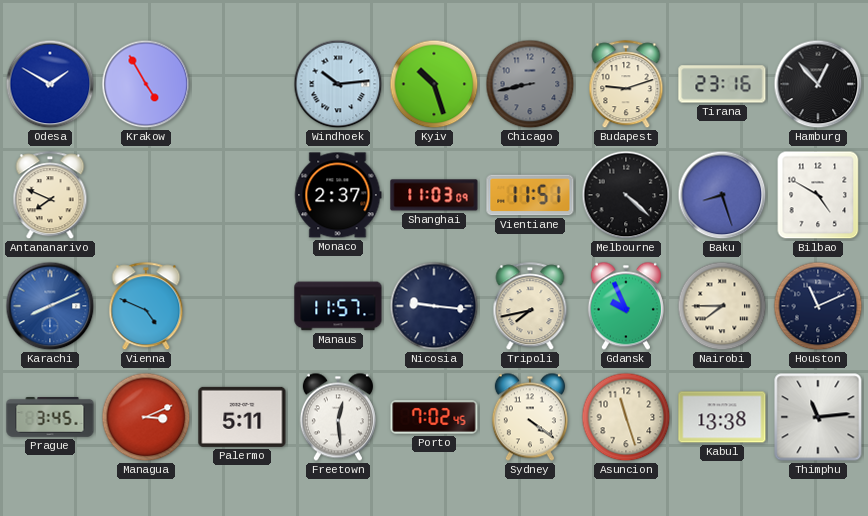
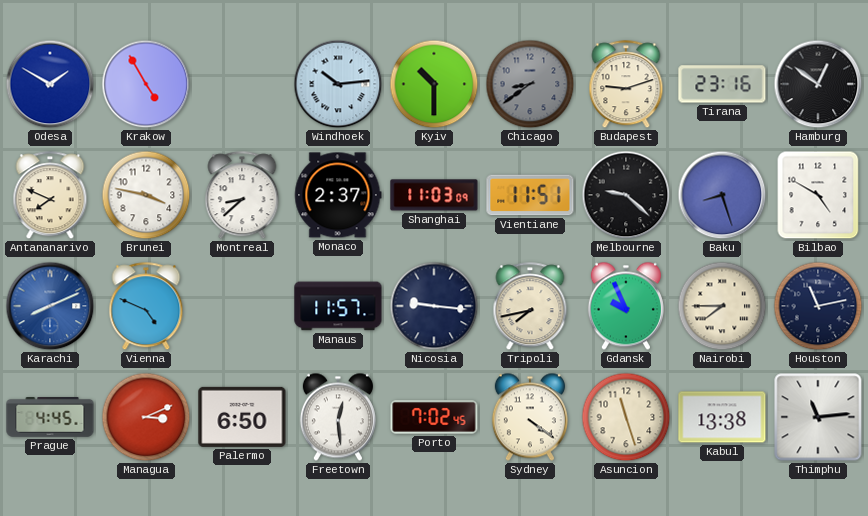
Kyiv: 10:27 -> 10:30
Chicago: 8:43 -> 8:39
Hamburg: 12:53 -> 12:51
Brunei: none -> 3:47
Montreal: none -> 8:38
Melbourne: 4:22 -> 9:22
Houston: 11:11 -> 11:13
Prague: 3:45 -> 4:45
Palermo: 5:11 -> 6:50
